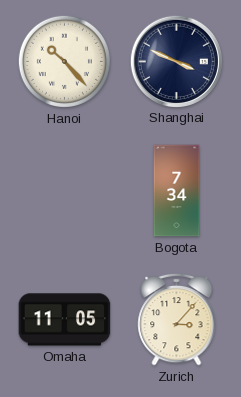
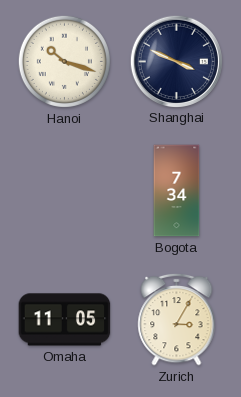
Hanoi: 10:23 -> 10:18
Zurich: 3:07 -> 3:05
